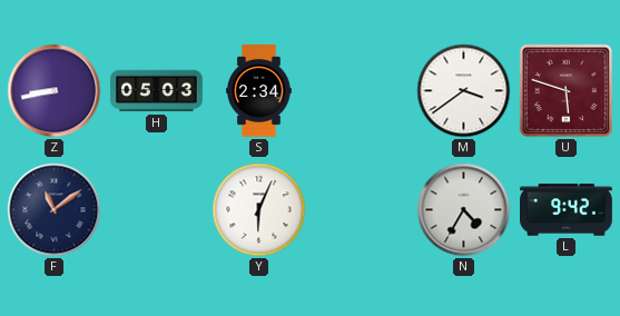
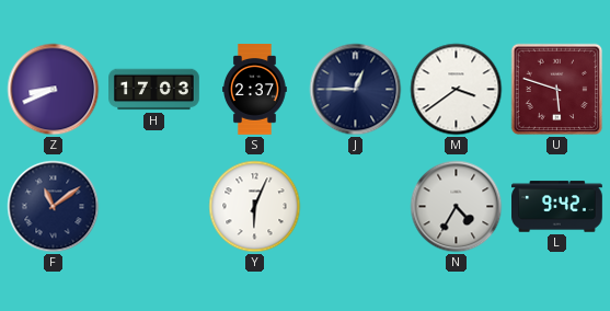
Z: 8:43 -> 8:41
H: 05:03 -> 17:03
S: 2:34 -> 2:37
J: none -> 12:45
